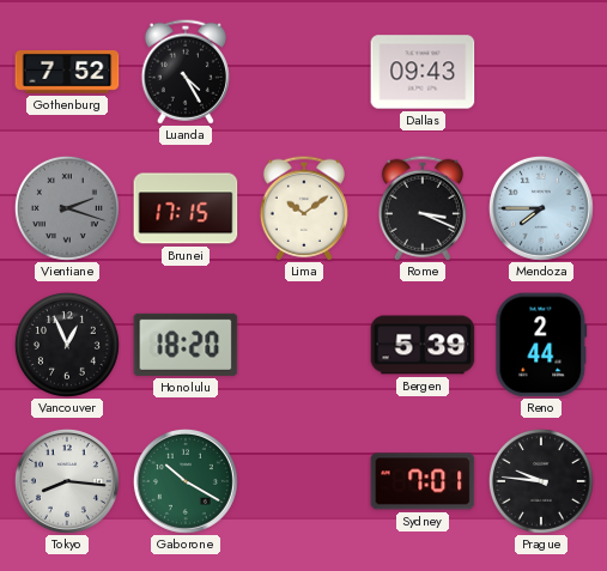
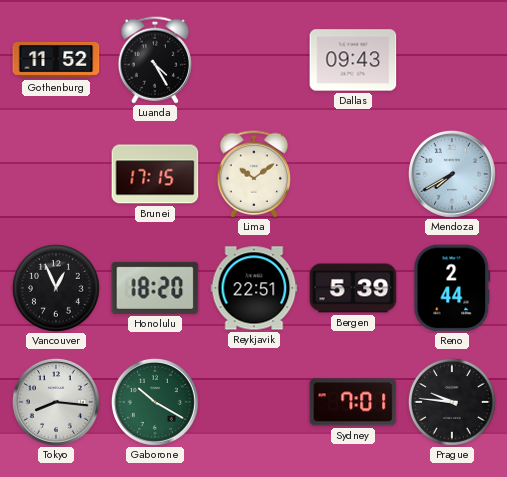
Gothenburg: 7:52 -> 11:52
Vientiane: 2:18 -> none
Rome: 3:19 -> none
Mendoza: 7:45 -> 7:40
Reykjavik: none -> 22:51
